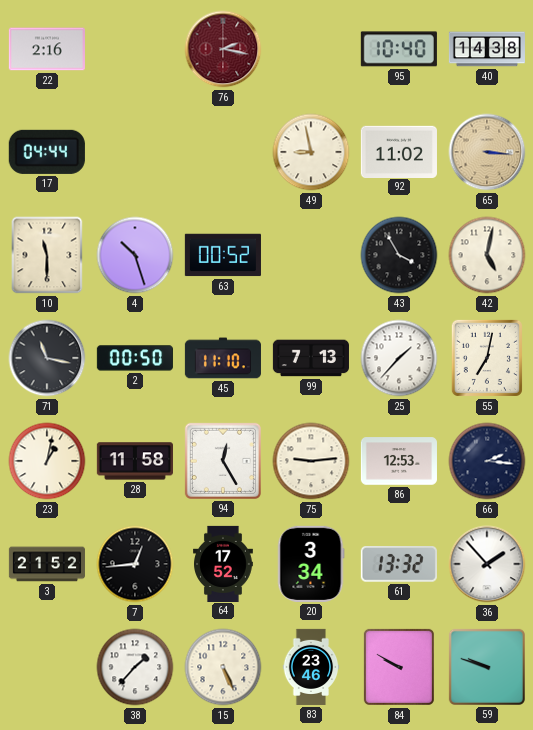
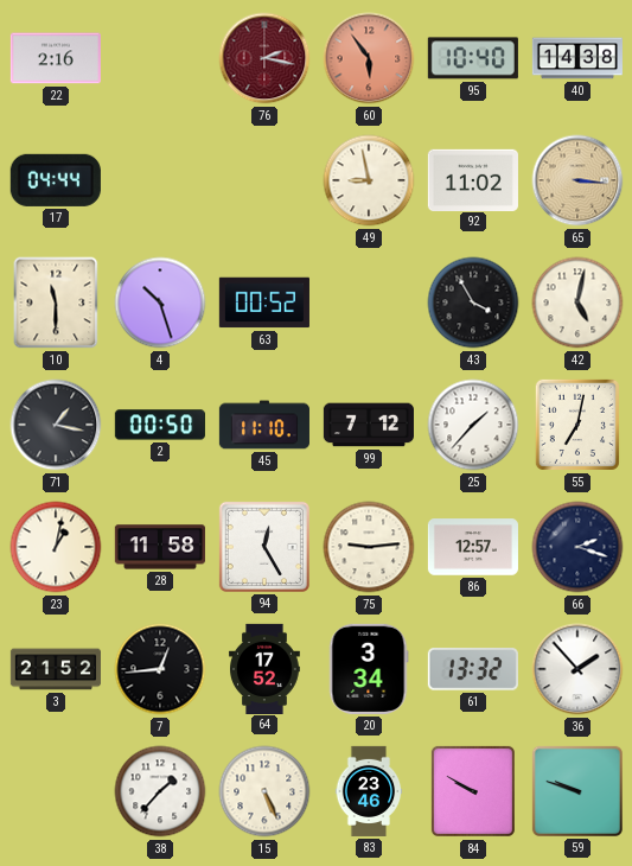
60: none -> 5:54
71: 11:17 -> 1:17
99: 7:13 -> 7:12
86: 12:53 -> 12:57
66: 2:16 -> 2:18
